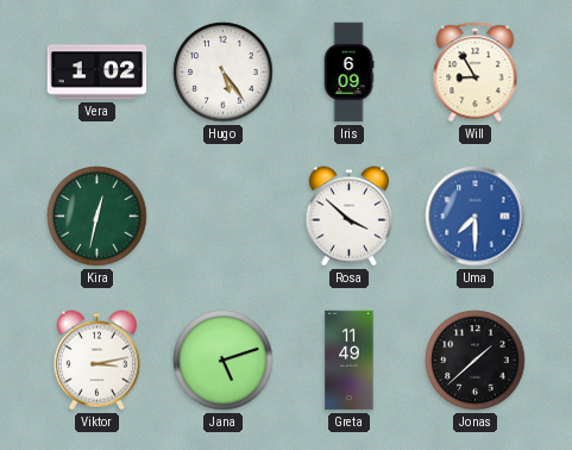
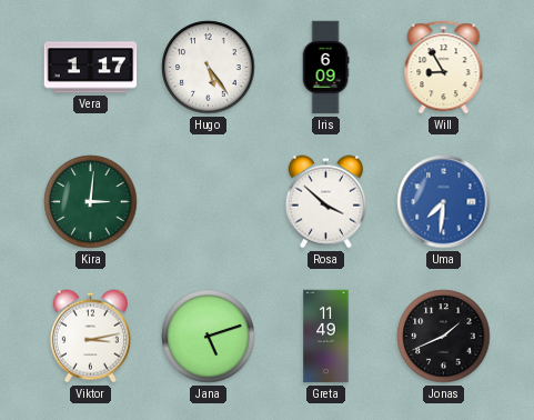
Vera: 1:02 -> 1:17
Kira: 12:32 -> 3:01
Uma: 7:30 -> 7:31
Jonas: 1:38 -> 1:41
